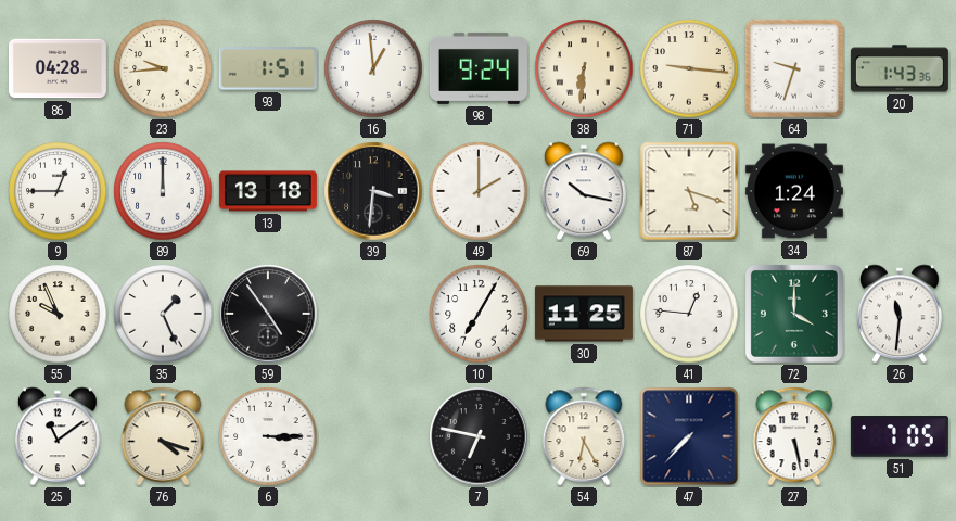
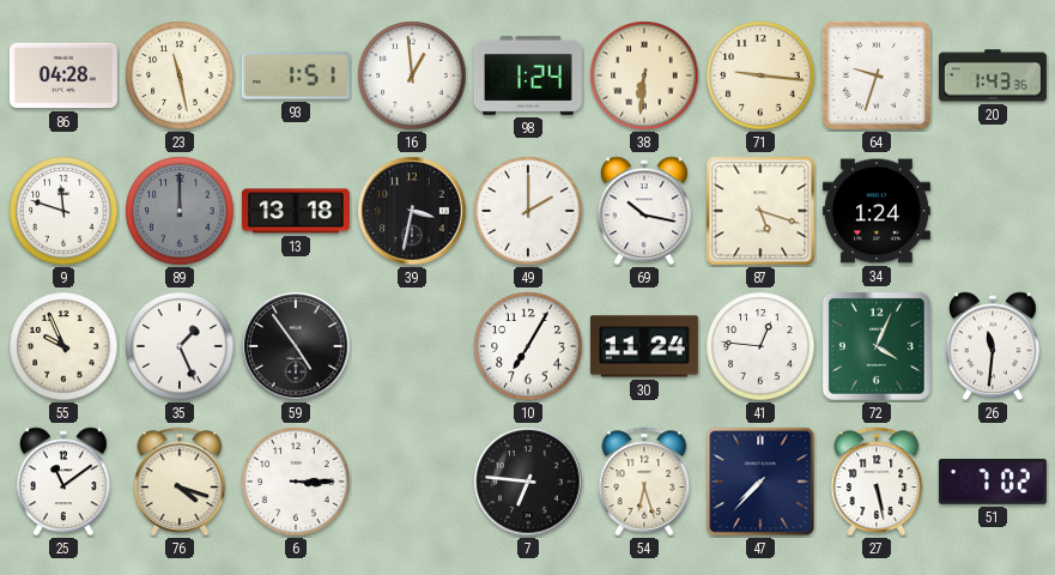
23: 9:44 -> 11:28
98: 9:24 -> 1:24
9: 12:45 -> 11:48
89 dial: white -> grey
39: 3:31 -> 3:32
30: 11:25 -> 11:24
72: 4:00 -> 4:04
7: 6:47 -> 6:46
54: 6:25 -> 6:27
51: 7:05 -> 7:02
